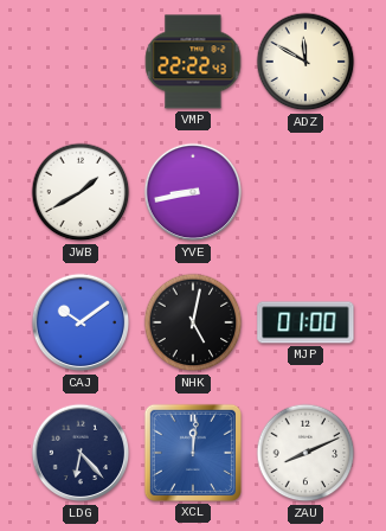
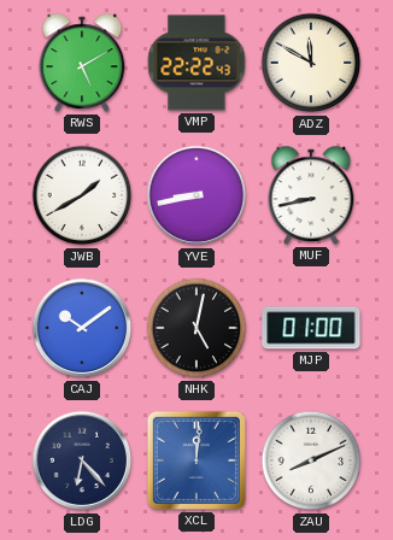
RWS: none -> 5:10
MUF: none -> 8:43
